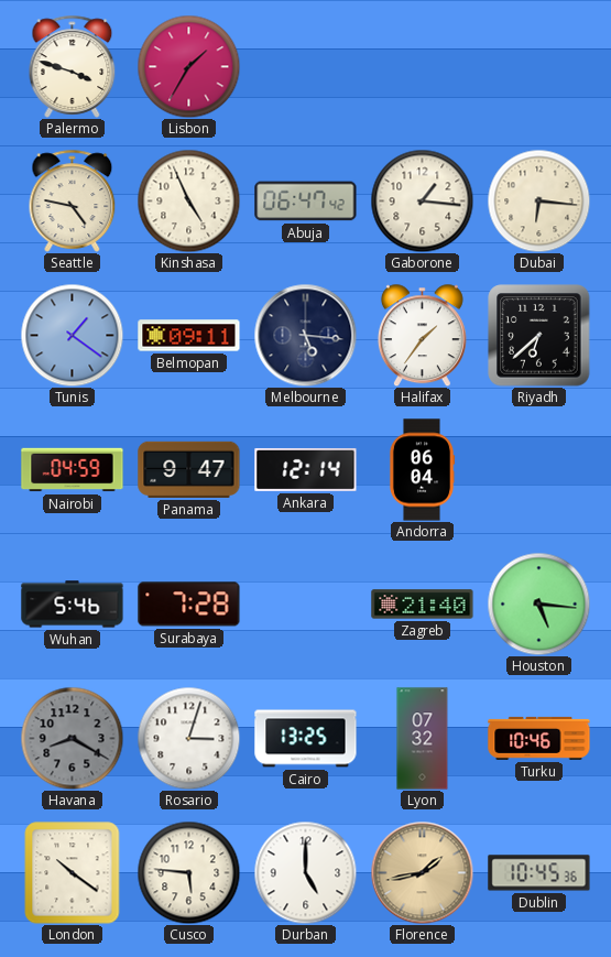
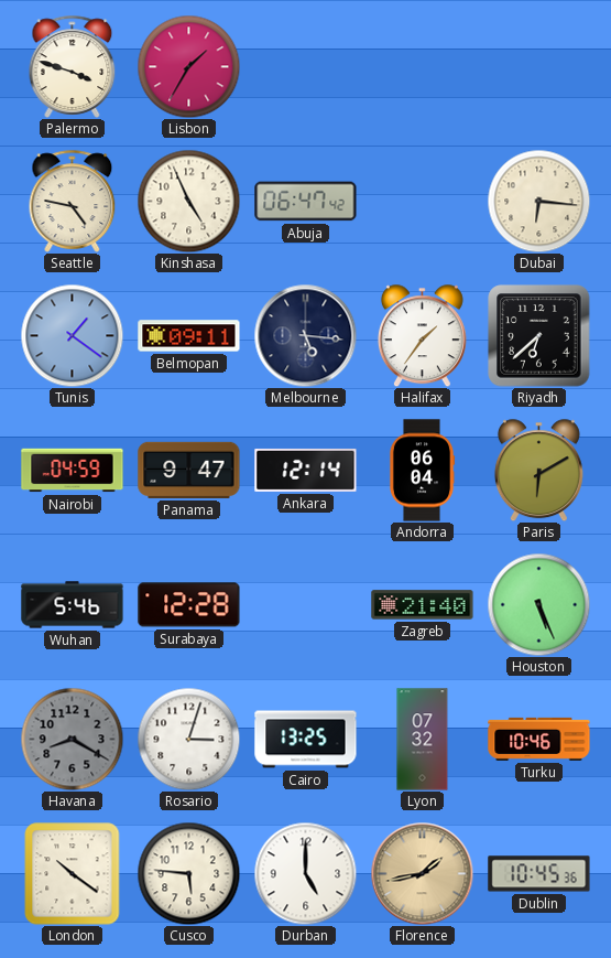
Gaborone: 1:16 -> none
Paris: none -> 6:10
Surabaya: 7:28 -> 12:28
Houston: 5:16 -> 5:26
